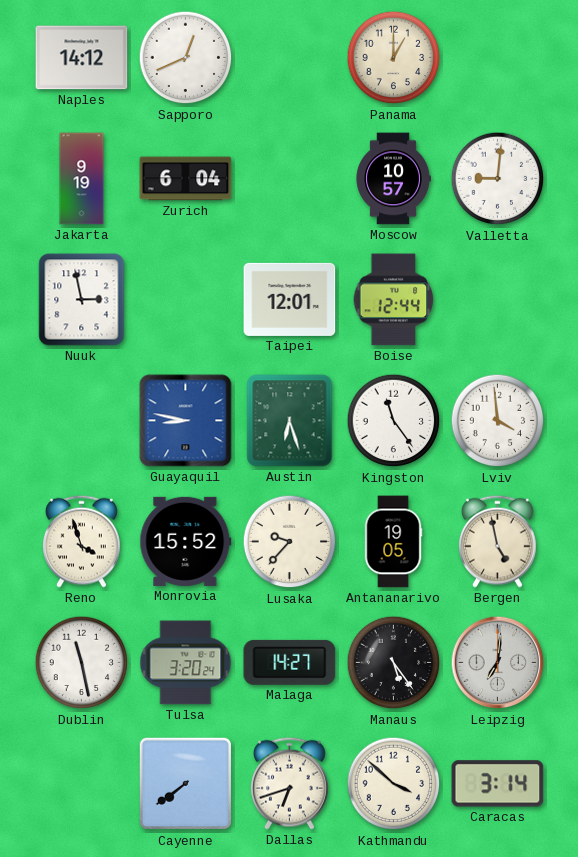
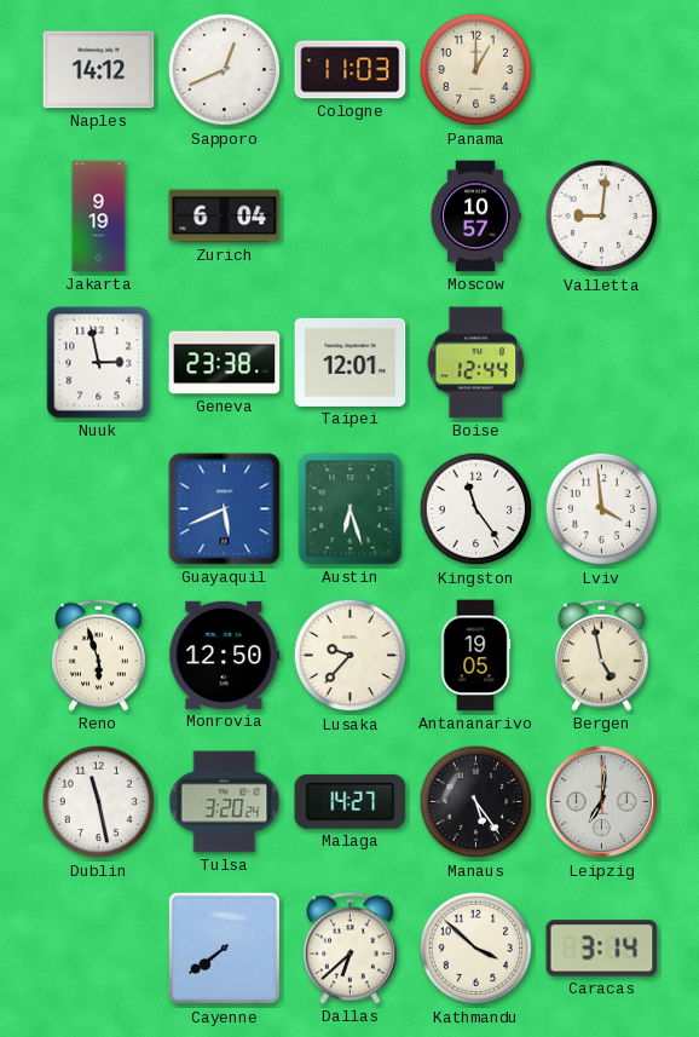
Cologne: none -> 11:03
Geneva: none -> 23:38
Guayaquil: 8:47 -> 5:41
Reno: 3:57 -> 5:57
Monrovia: 15:52 -> 12:50
Dallas: 6:42 -> 6:38
